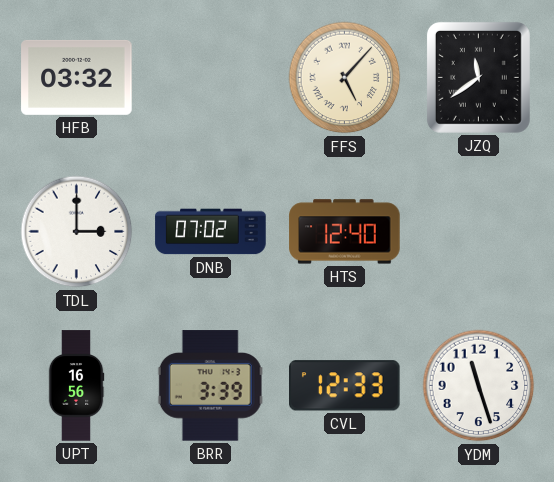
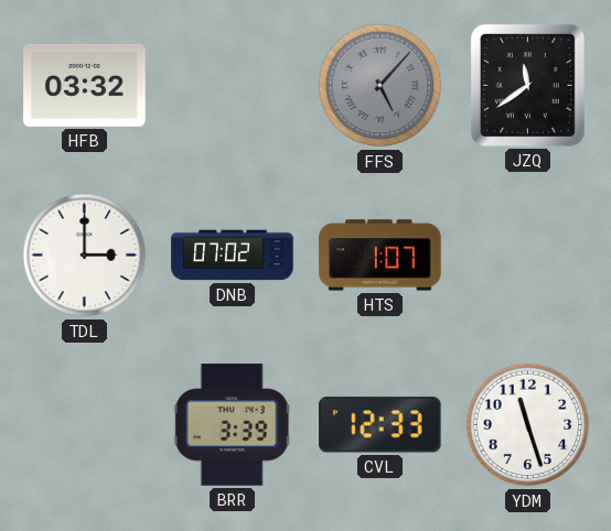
FFS dial: cream -> grey
HTS: 12:40 -> 1:07
UPT: 16:56 -> none
